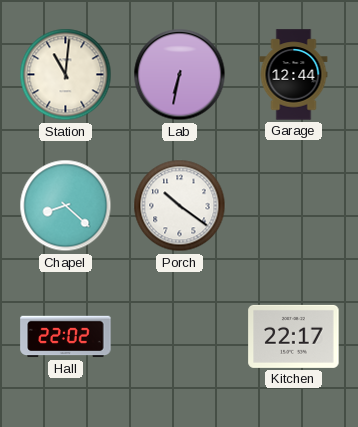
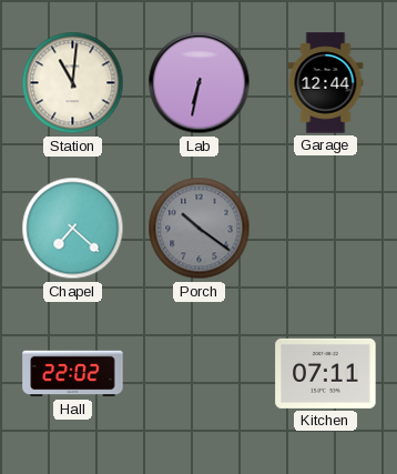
Chapel: 8:22 -> 7:22
Porch dial: white -> grey
Kitchen: 22:17 -> 07:11
